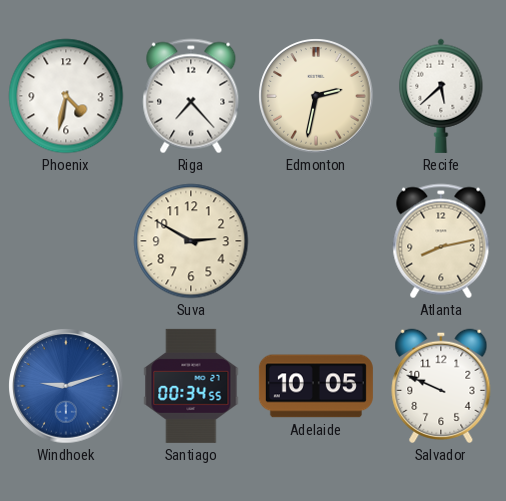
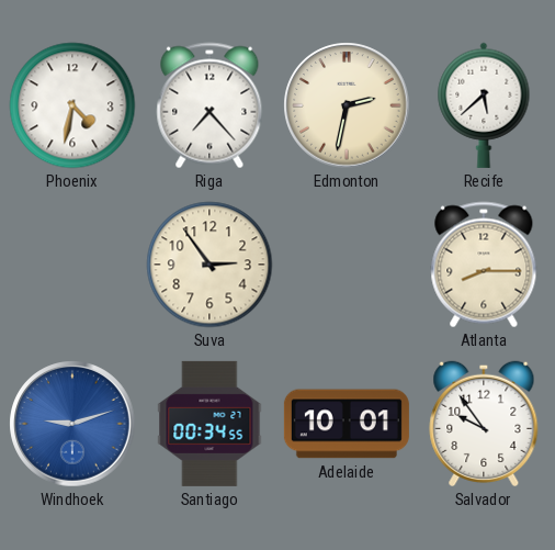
Suva: 2:50 -> 2:54
Atlanta: 8:13 -> 8:15
Adelaide: 10:05 -> 10:01
Salvador: 9:49 -> 9:54
